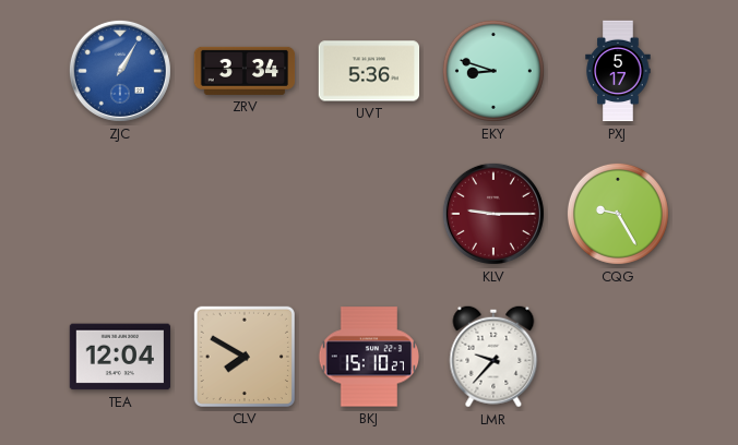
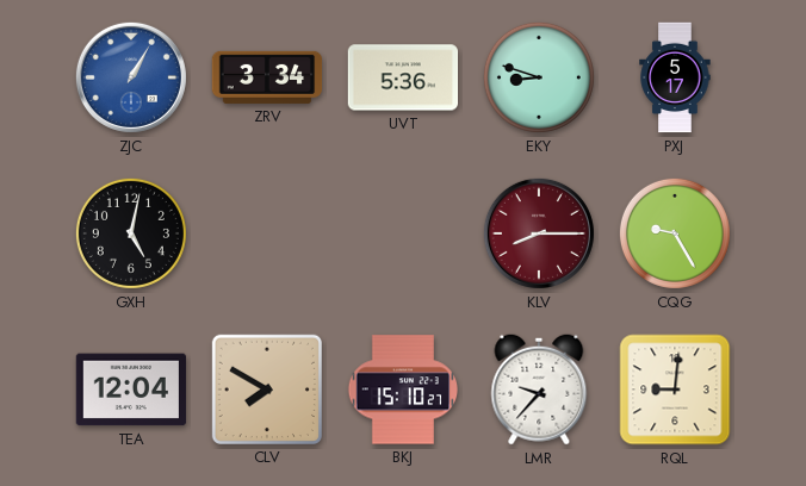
GXH: none -> 5:02
KLV: 9:15 -> 8:15
RQL: none -> 9:01
